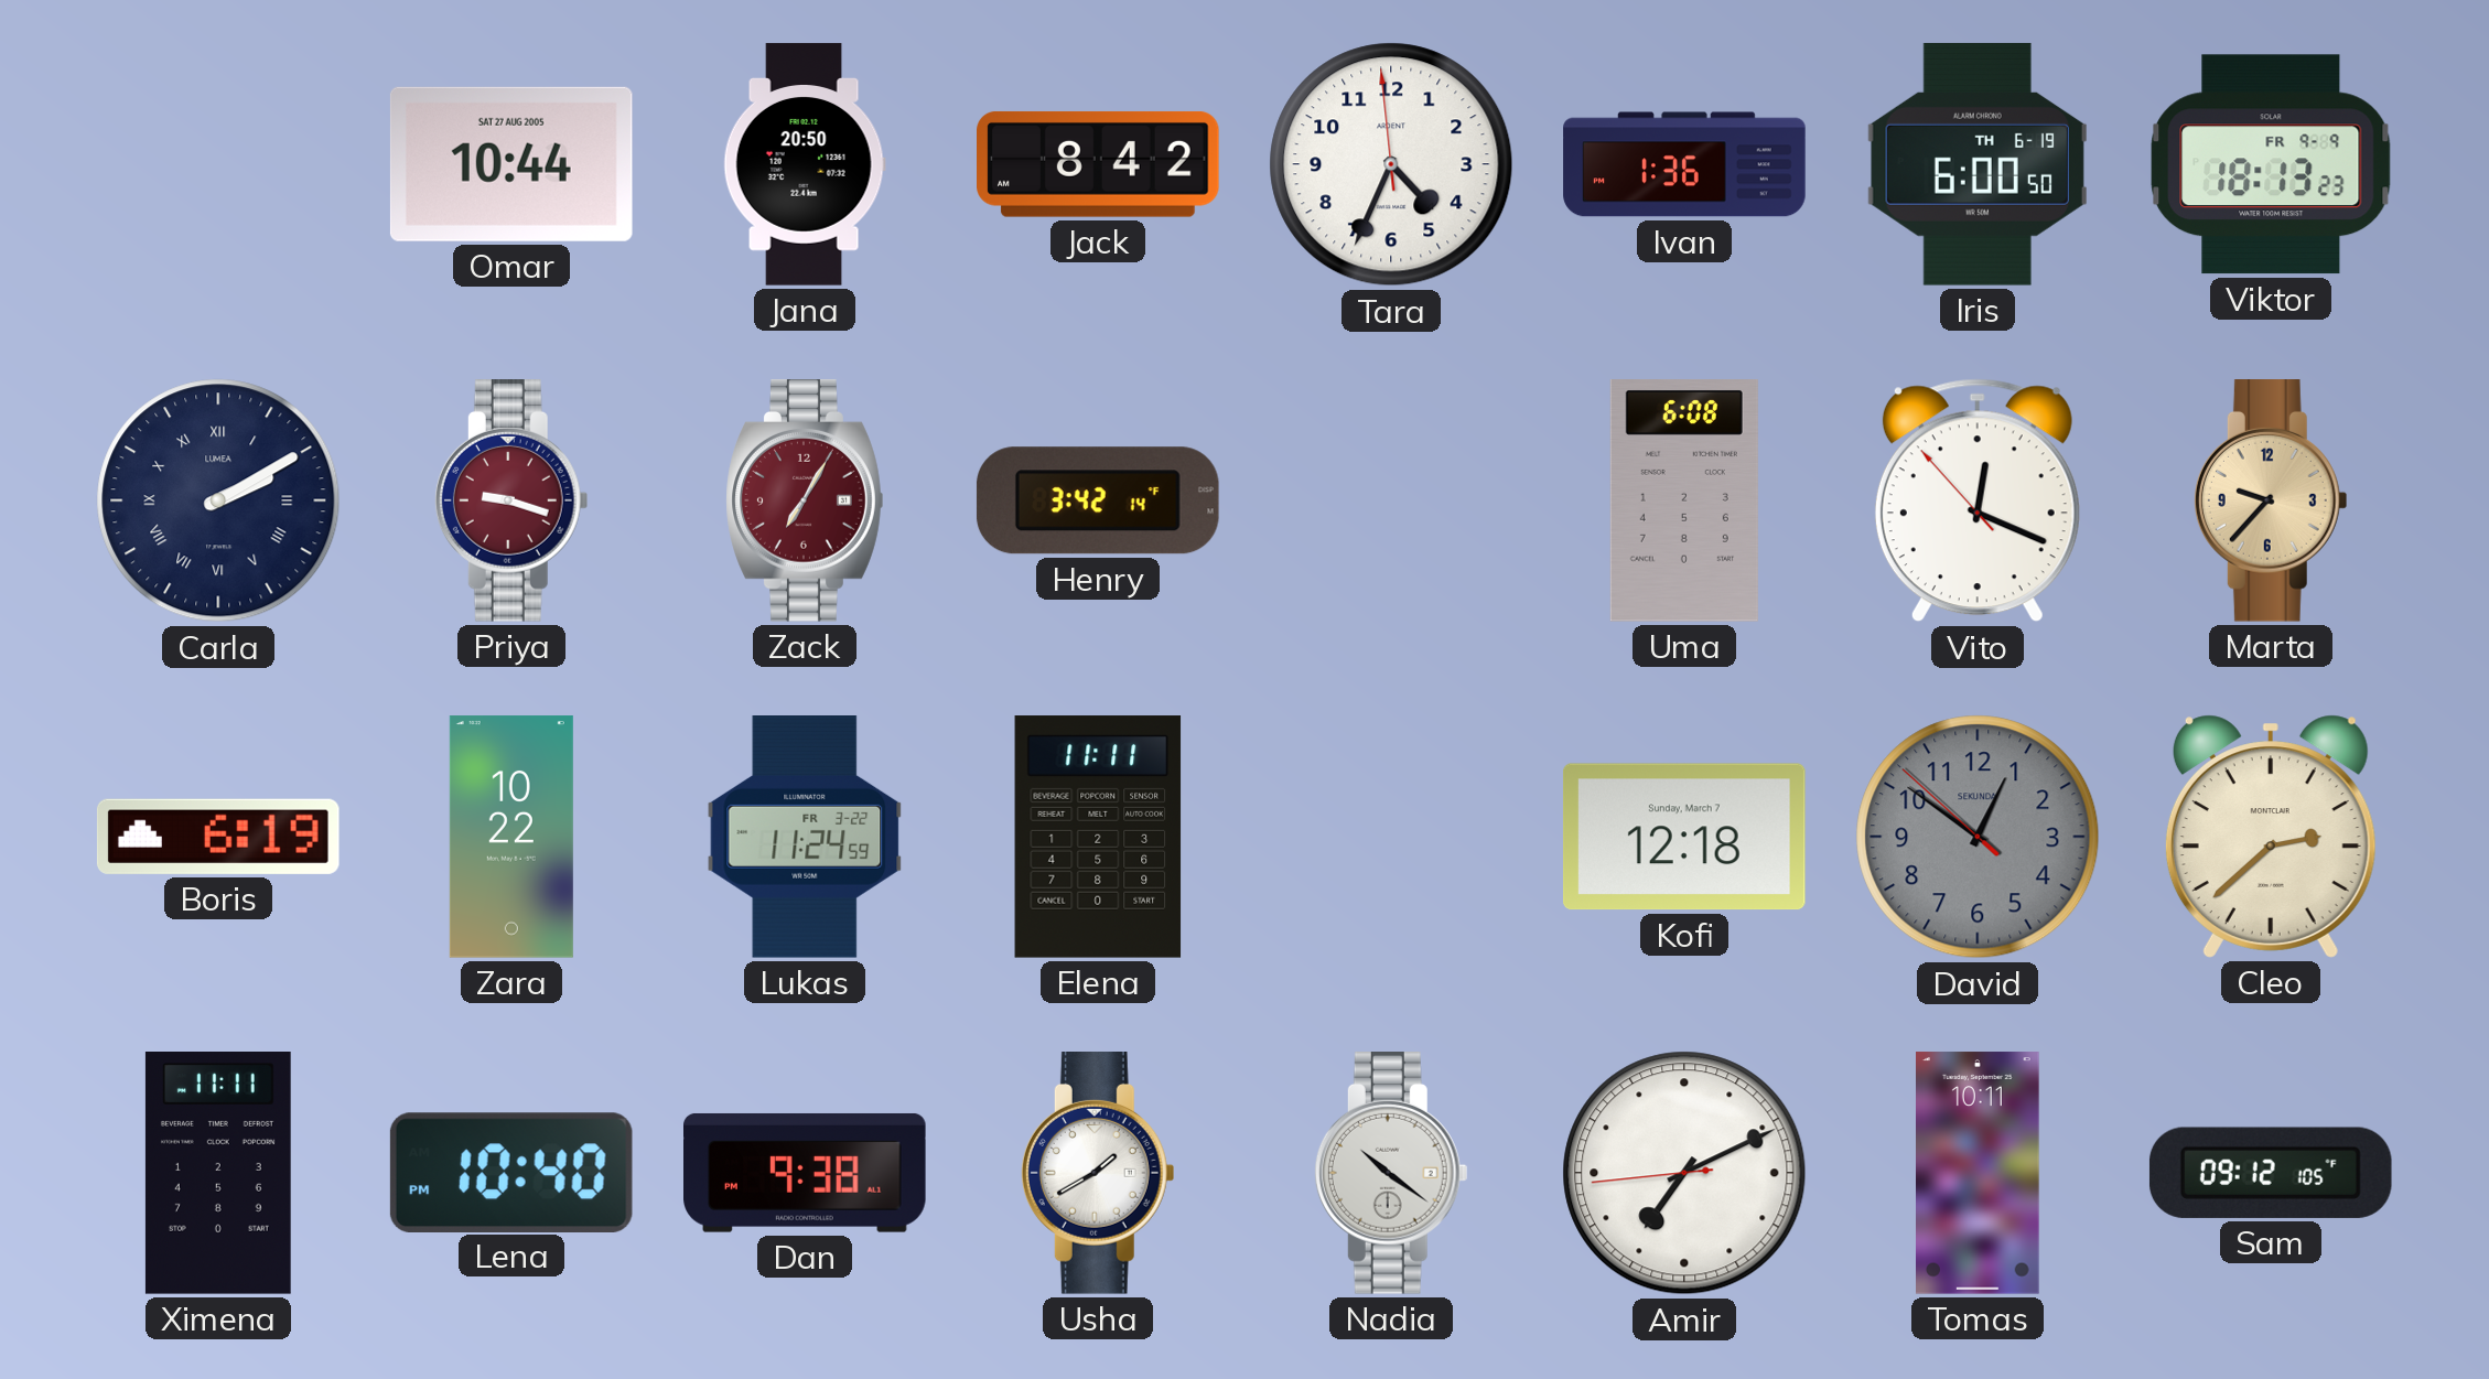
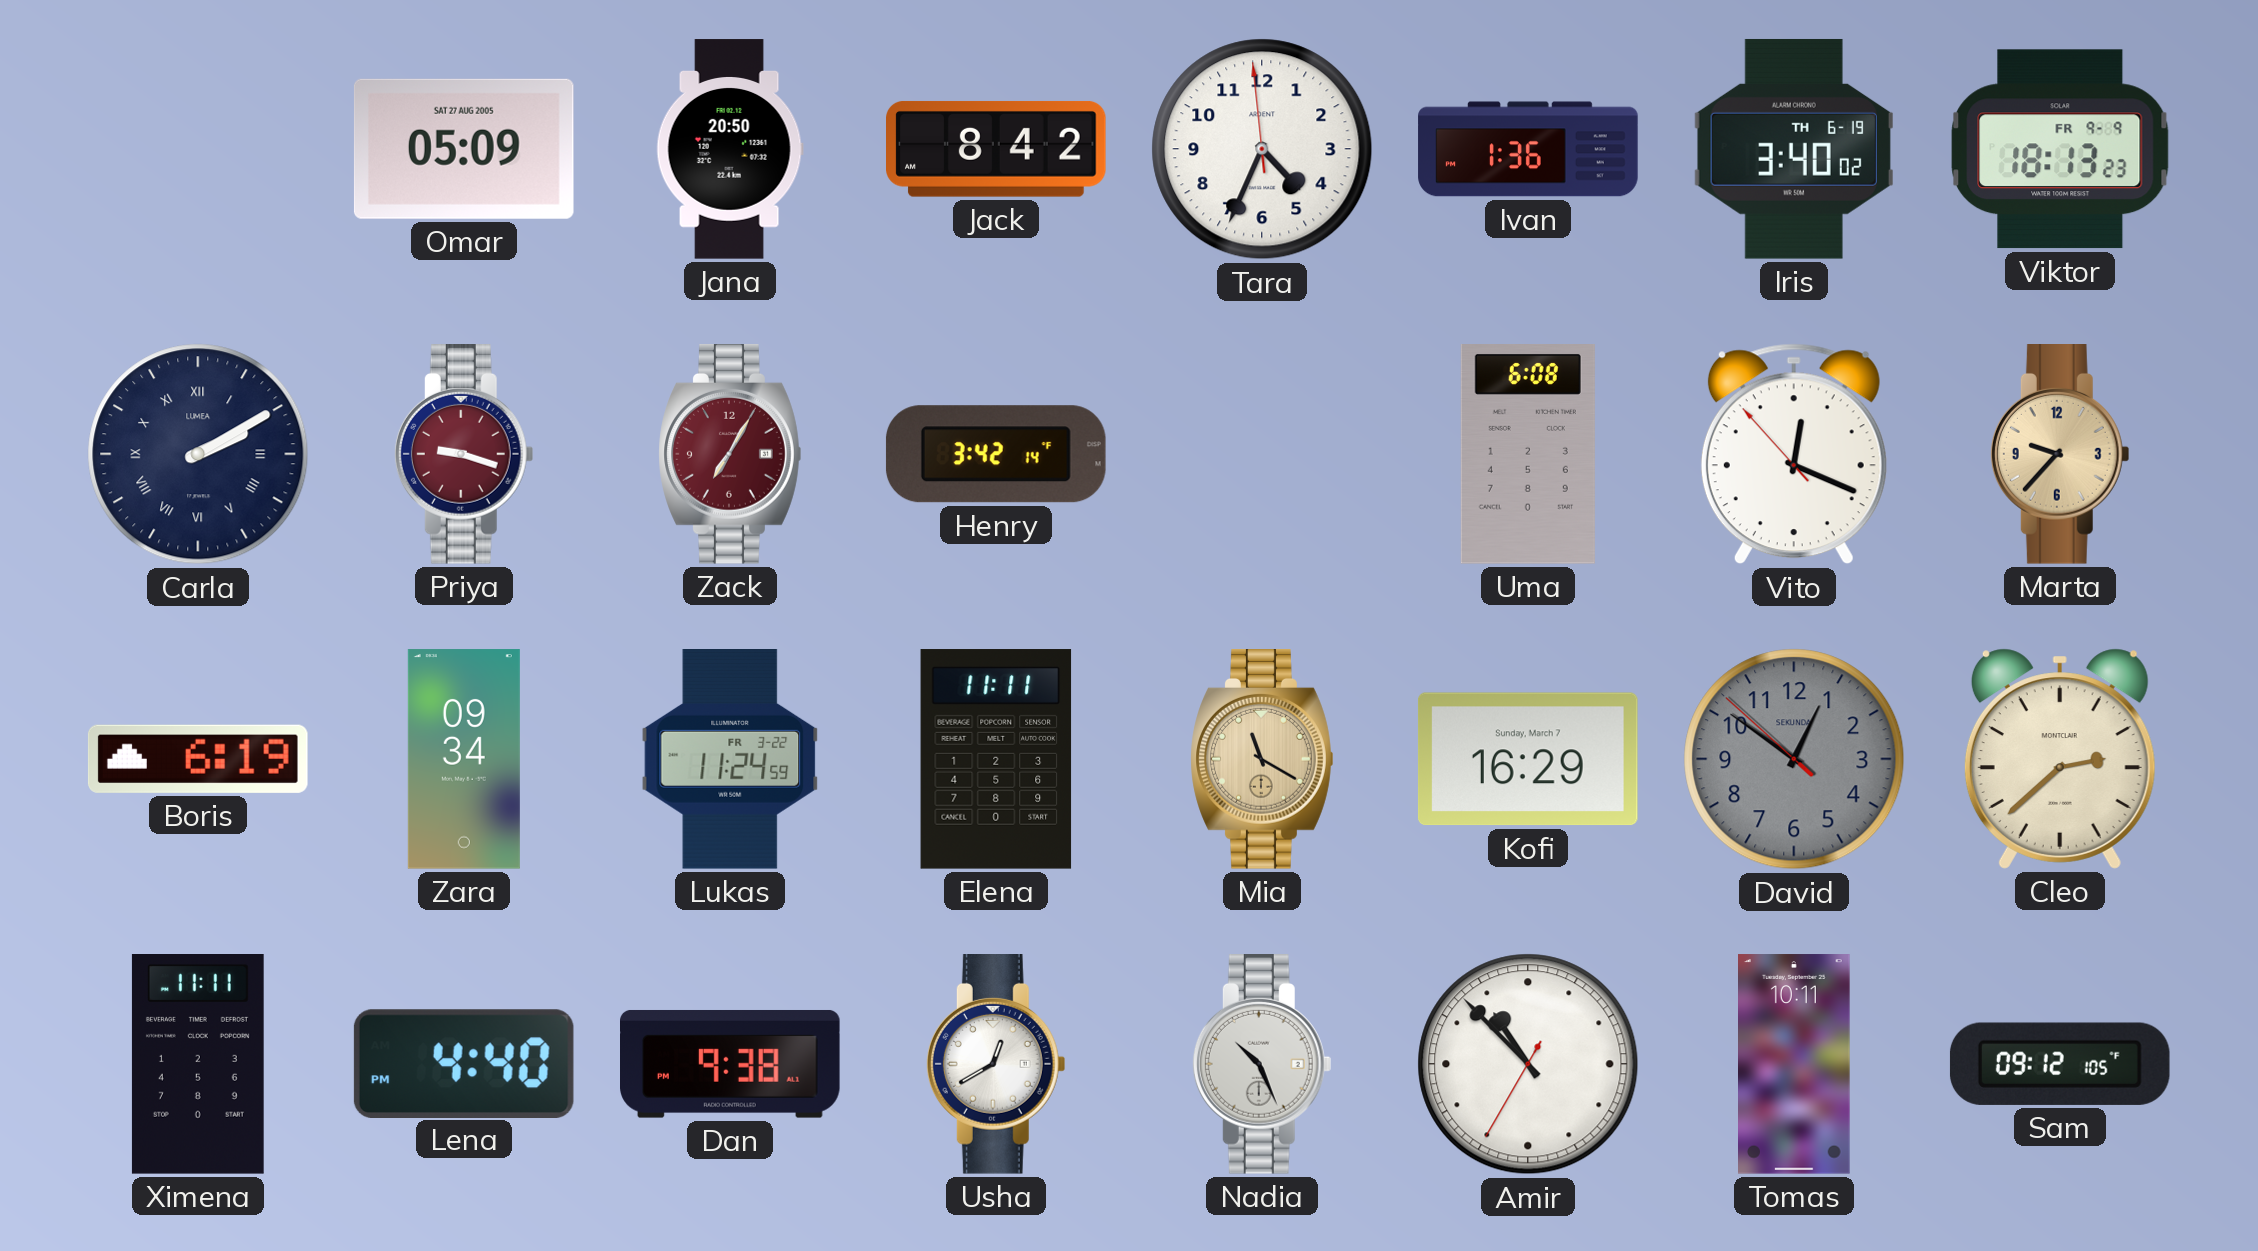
Omar: 10:44 -> 05:09
Iris: 6:00 -> 3:40
Zara: 10:22 -> 09:34
Mia: none -> 11:20
Kofi: 12:18 -> 16:29
Lena: 10:40 -> 4:40
Usha: 1:40 -> 12:40
Nadia: 10:21 -> 10:26
Amir: 7:10 -> 10:52
